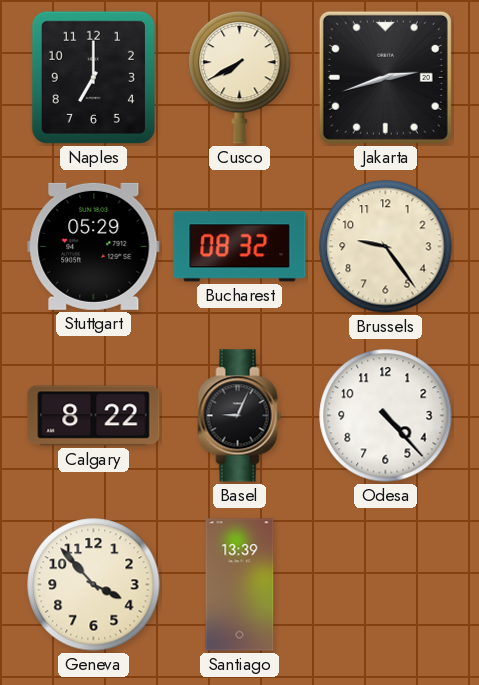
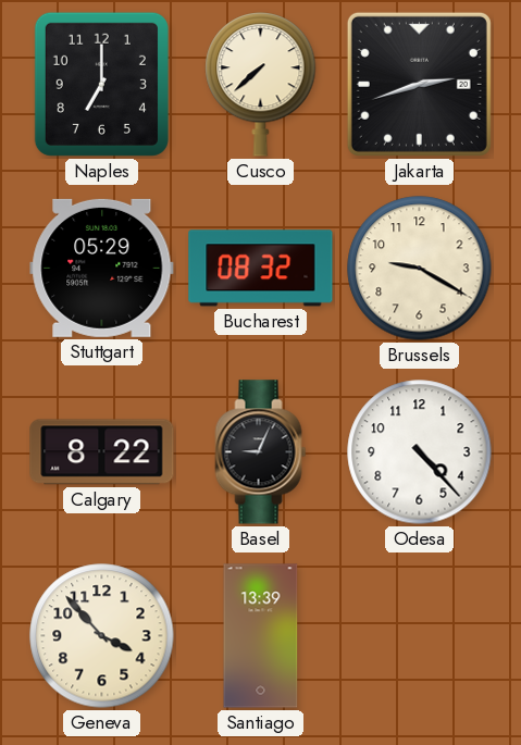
Cusco: 7:40 -> 7:38
Brussels: 9:24 -> 9:20
